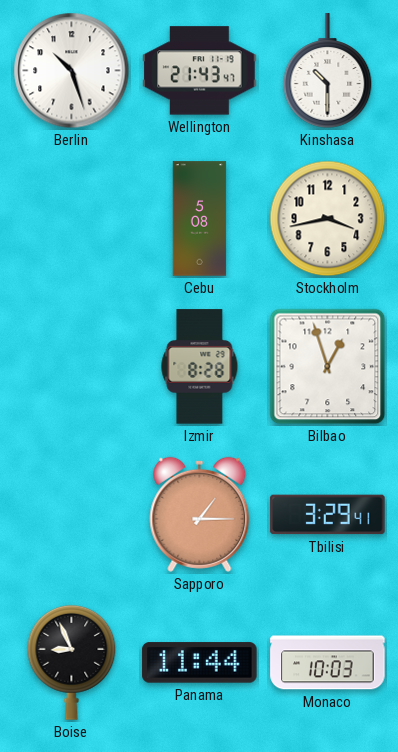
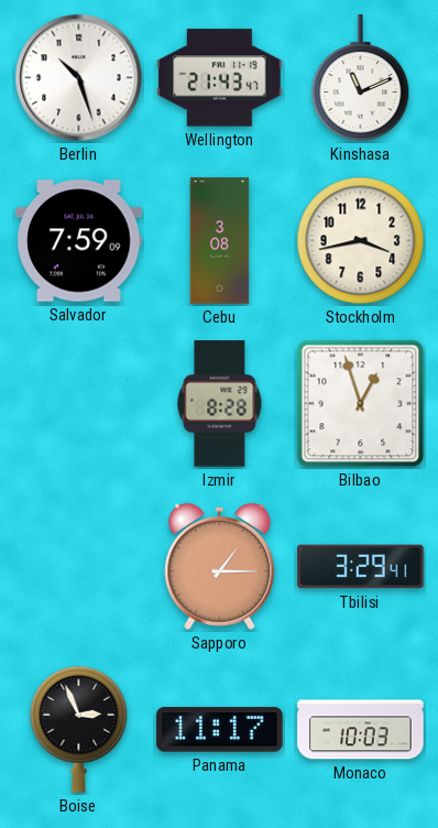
Kinshasa: 10:30 -> 11:11
Salvador: none -> 7:59
Cebu: 5:08 -> 3:08
Boise: 8:56 -> 2:56
Panama: 11:44 -> 11:17
